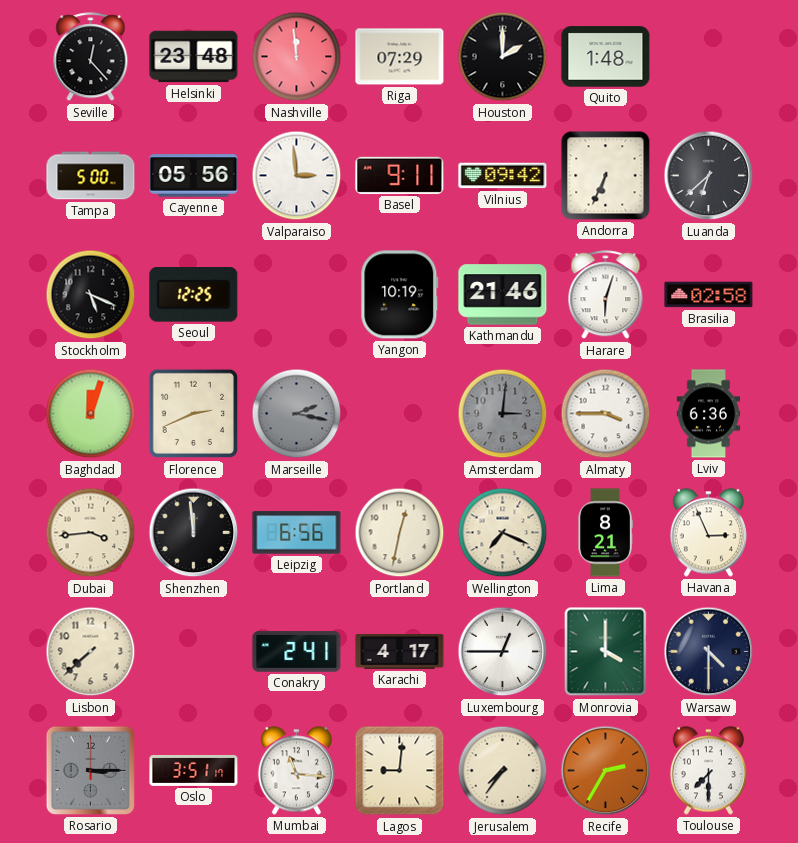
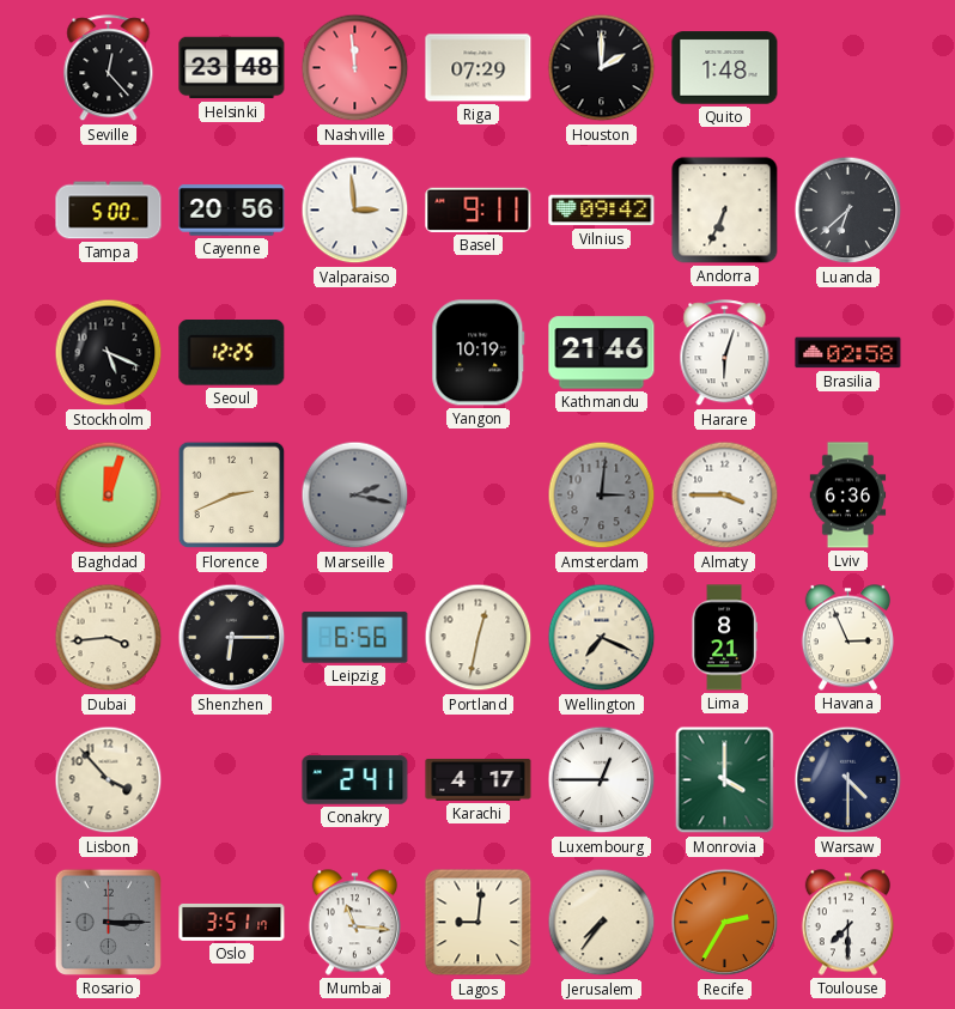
Cayenne: 05:56 -> 20:56
Shenzhen: 11:59 -> 6:15
Lisbon: 7:38 -> 3:53
